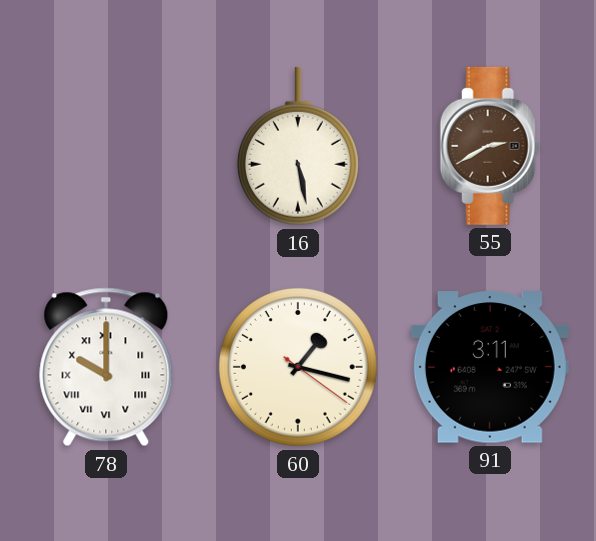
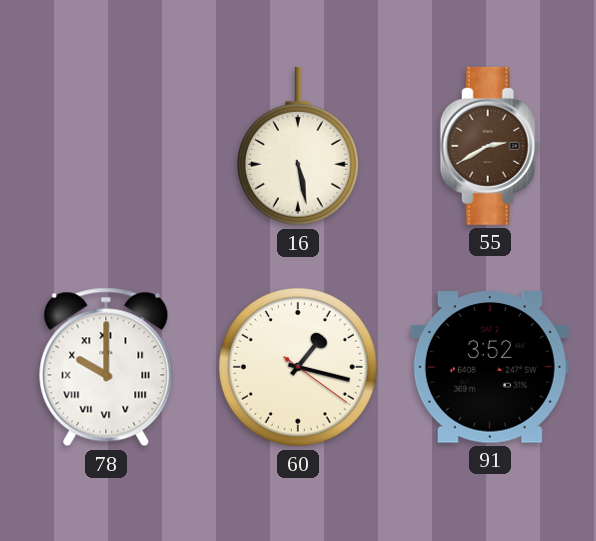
91: 3:11 -> 3:52
